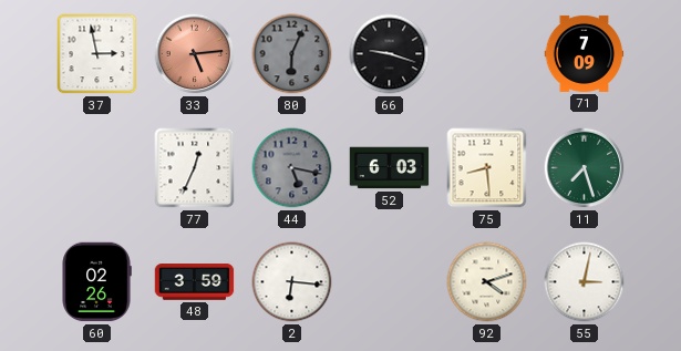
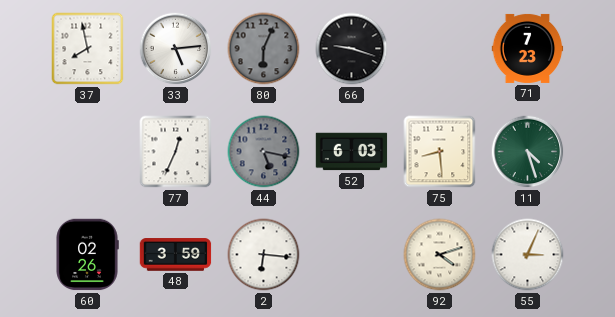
37: 2:58 -> 7:58
33 dial: salmon -> white
71: 7:09 -> 7:23
11: 7:27 -> 4:27
55: 3:02 -> 3:04
